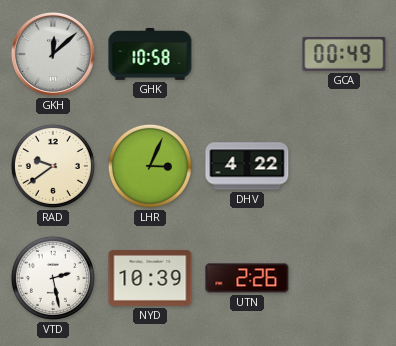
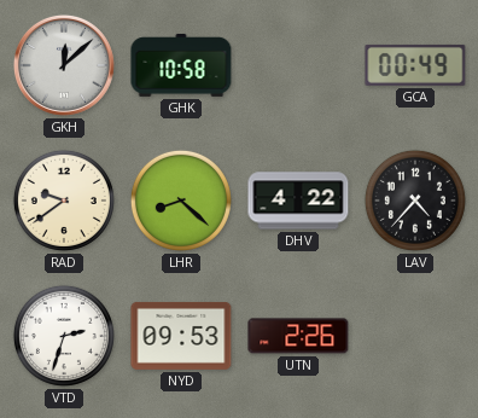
LHR: 3:04 -> 8:22
LAV: none -> 4:37
VTD: 2:28 -> 2:33
NYD: 10:39 -> 09:53
